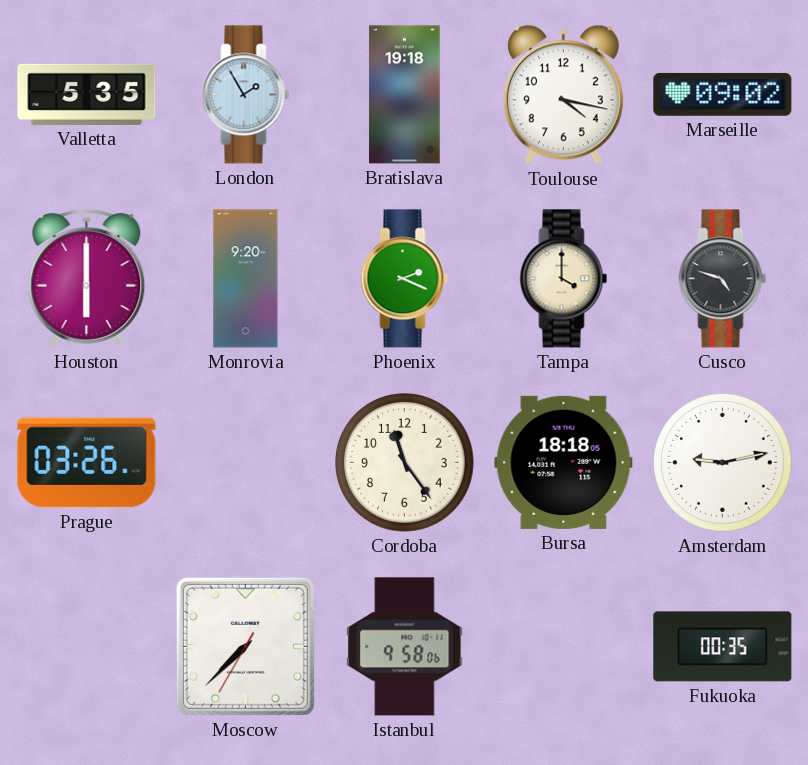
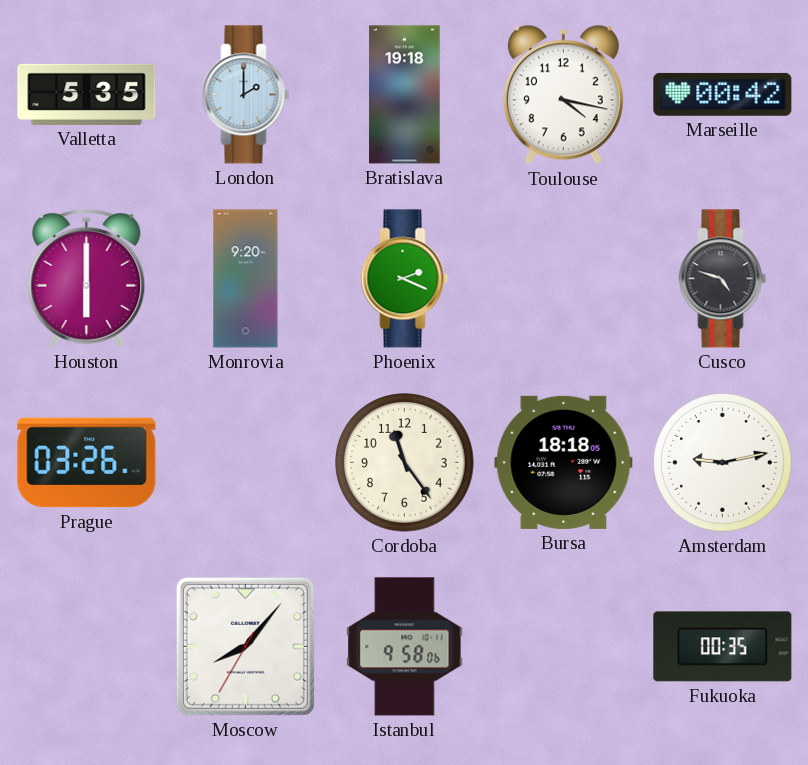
London: 1:55 -> 2:00
Marseille: 09:02 -> 00:42
Tampa: 4:00 -> none
Moscow: 7:37 -> 8:06
